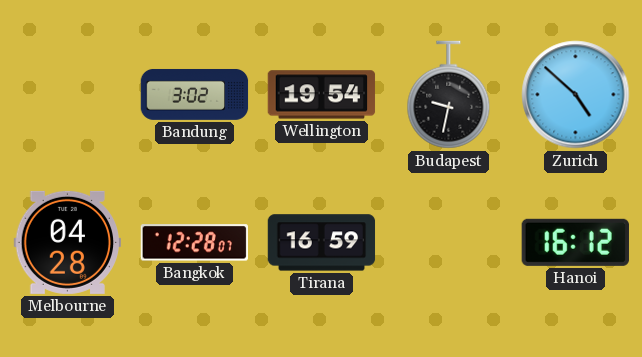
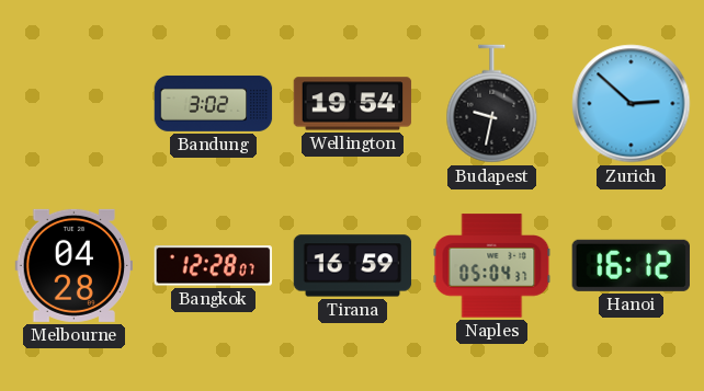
Zurich: 4:52 -> 2:52
Naples: none -> 05:04
